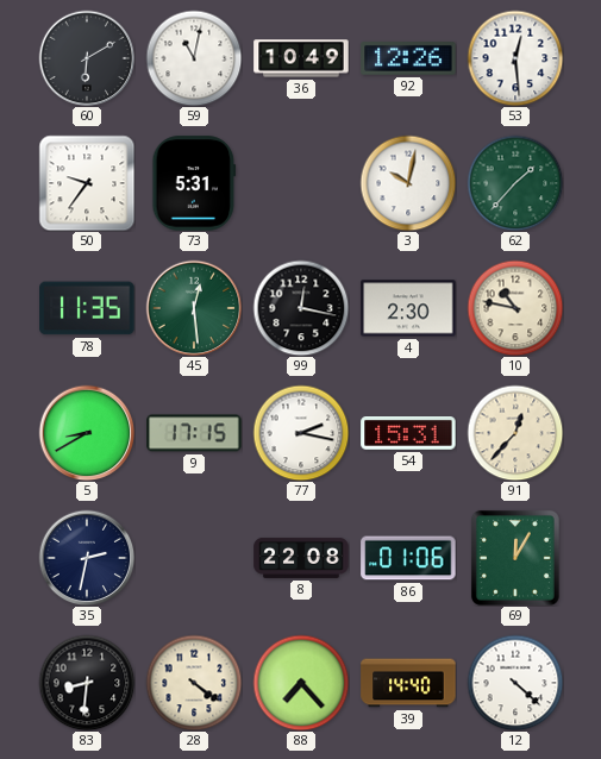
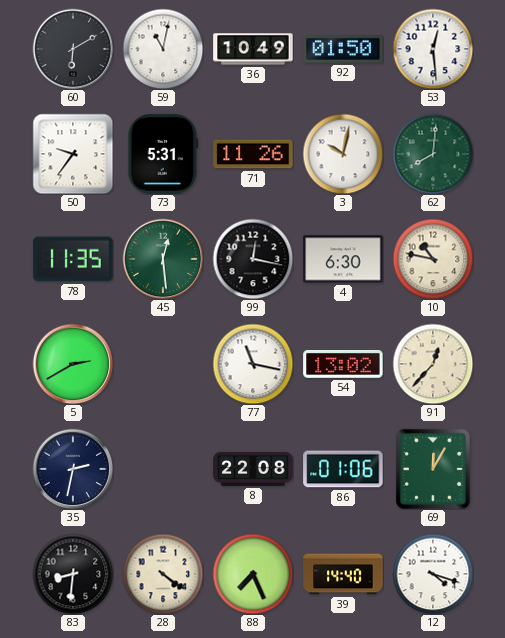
92: 12:26 -> 01:50
71: none -> 11:26
62: 1:37 -> 8:01
4: 2:30 -> 6:30
5: 8:40 -> 2:40
9: 17:15 -> none
77: 2:17 -> 11:17
54: 15:31 -> 13:02
88: 7:23 -> 7:26
12: 4:22 -> 4:18
